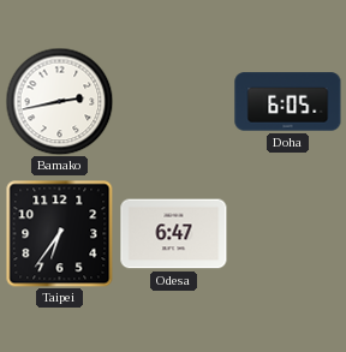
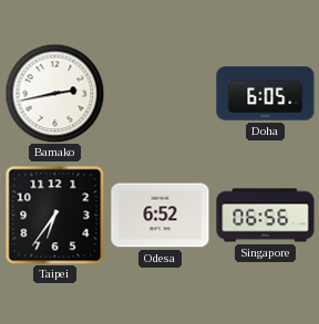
Odesa: 6:47 -> 6:52
Singapore: none -> 06:56
